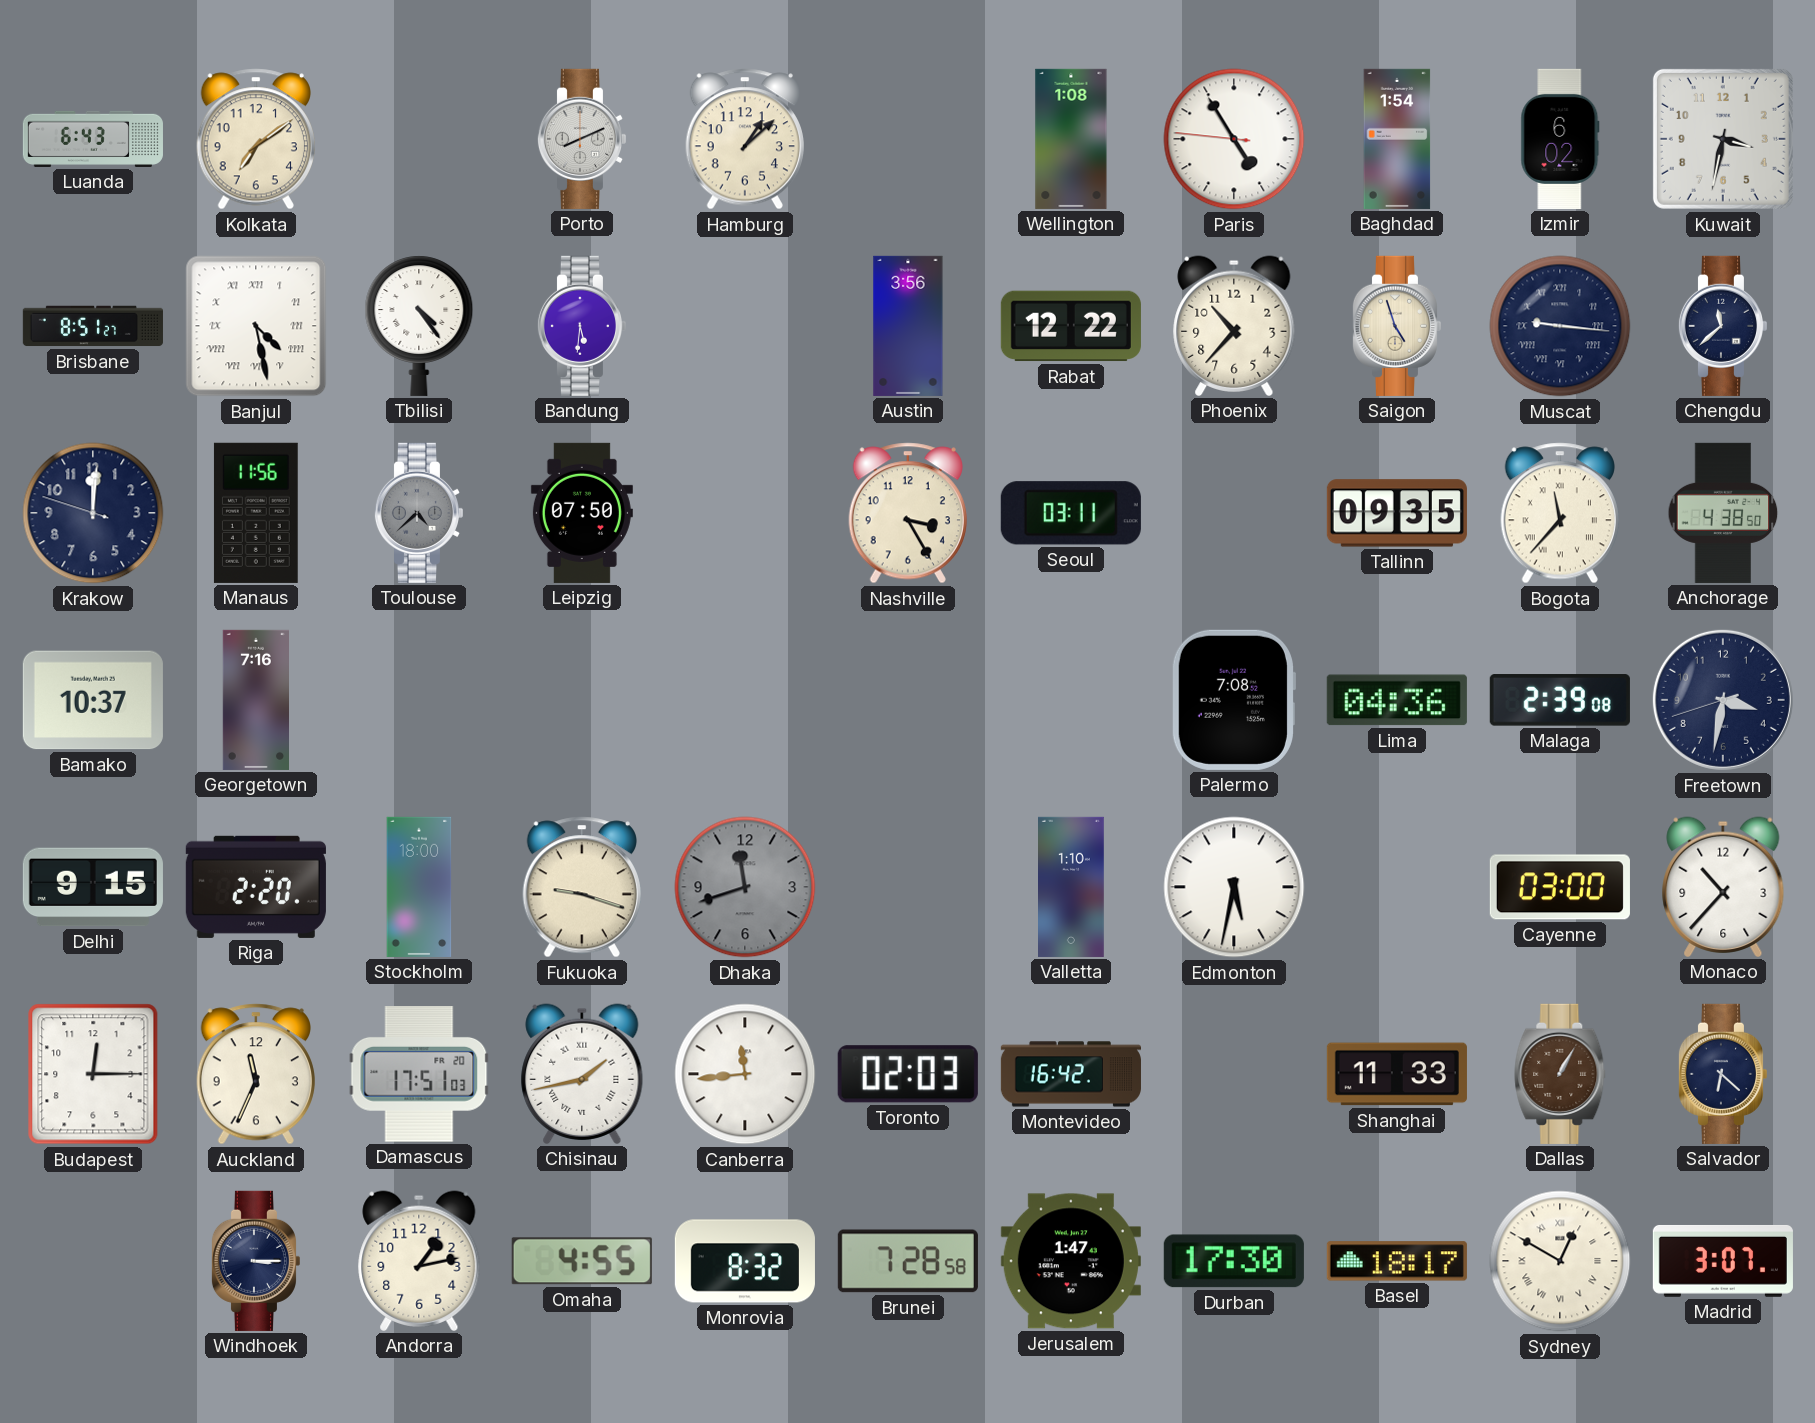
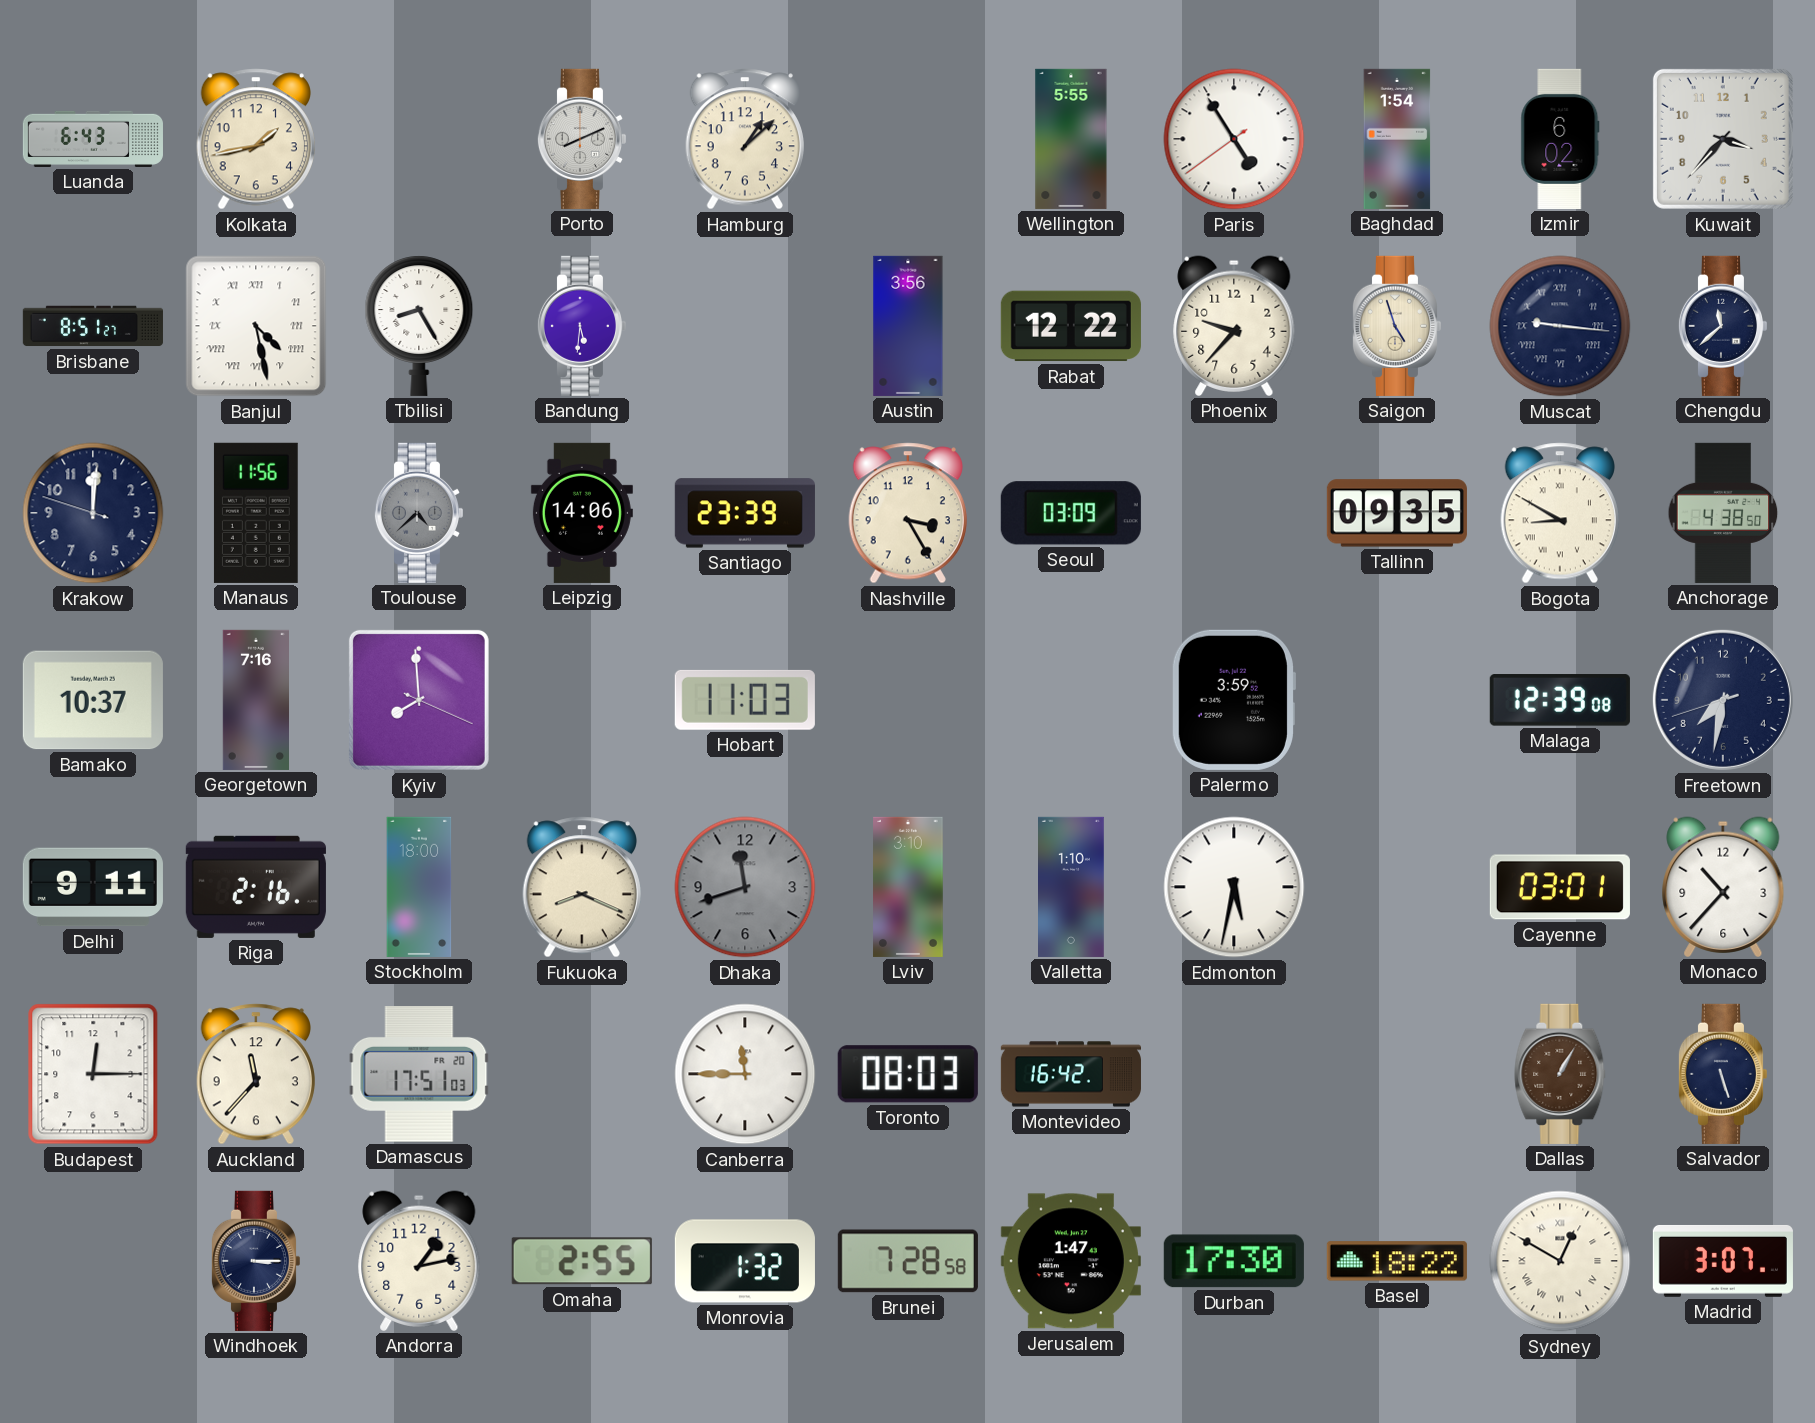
Kolkata: 7:09 -> 1:43
Wellington: 1:08 -> 5:55
Paris: 4:54:46 -> 4:54:39
Kuwait: 3:32 -> 3:37
Tbilisi: 4:24 -> 8:25
Phoenix: 10:37 -> 9:37
Leipzig: 07:50 -> 14:06
Santiago: none -> 23:39
Seoul: 03:11 -> 03:09
Bogota: 11:37 -> 8:50
Kyiv: none -> 7:59
Hobart: none -> 11:03
Palermo: 7:08 -> 3:59
Lima: 04:36 -> none
Malaga: 2:39 -> 12:39
Freetown: 3:31 -> 7:31
Delhi: 9:15 -> 9:11
Riga: 2:20 -> 2:16
Fukuoka: 9:18 -> 8:19
Lviv: none -> 3:10
Cayenne: 03:00 -> 03:01
Auckland: 11:34 -> 11:37
Chisinau: 1:43 -> none
Canberra: 11:44 -> 11:45
Toronto: 02:03 -> 08:03
Shanghai: 11:33 -> none
Salvador: 6:22 -> 5:27
Omaha: 4:55 -> 2:55
Monrovia: 8:32 -> 1:32
Basel: 18:17 -> 18:22
